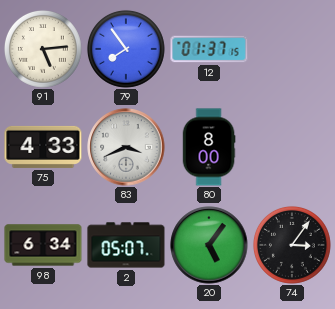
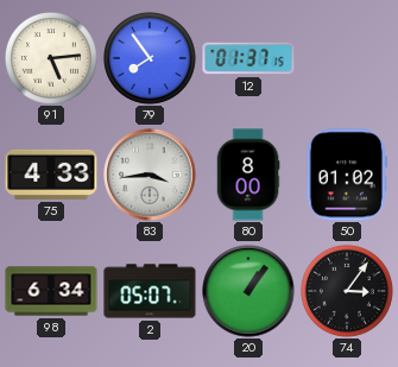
83: 3:41 -> 3:44
50: none -> 01:02
20: 5:06 -> 1:06
